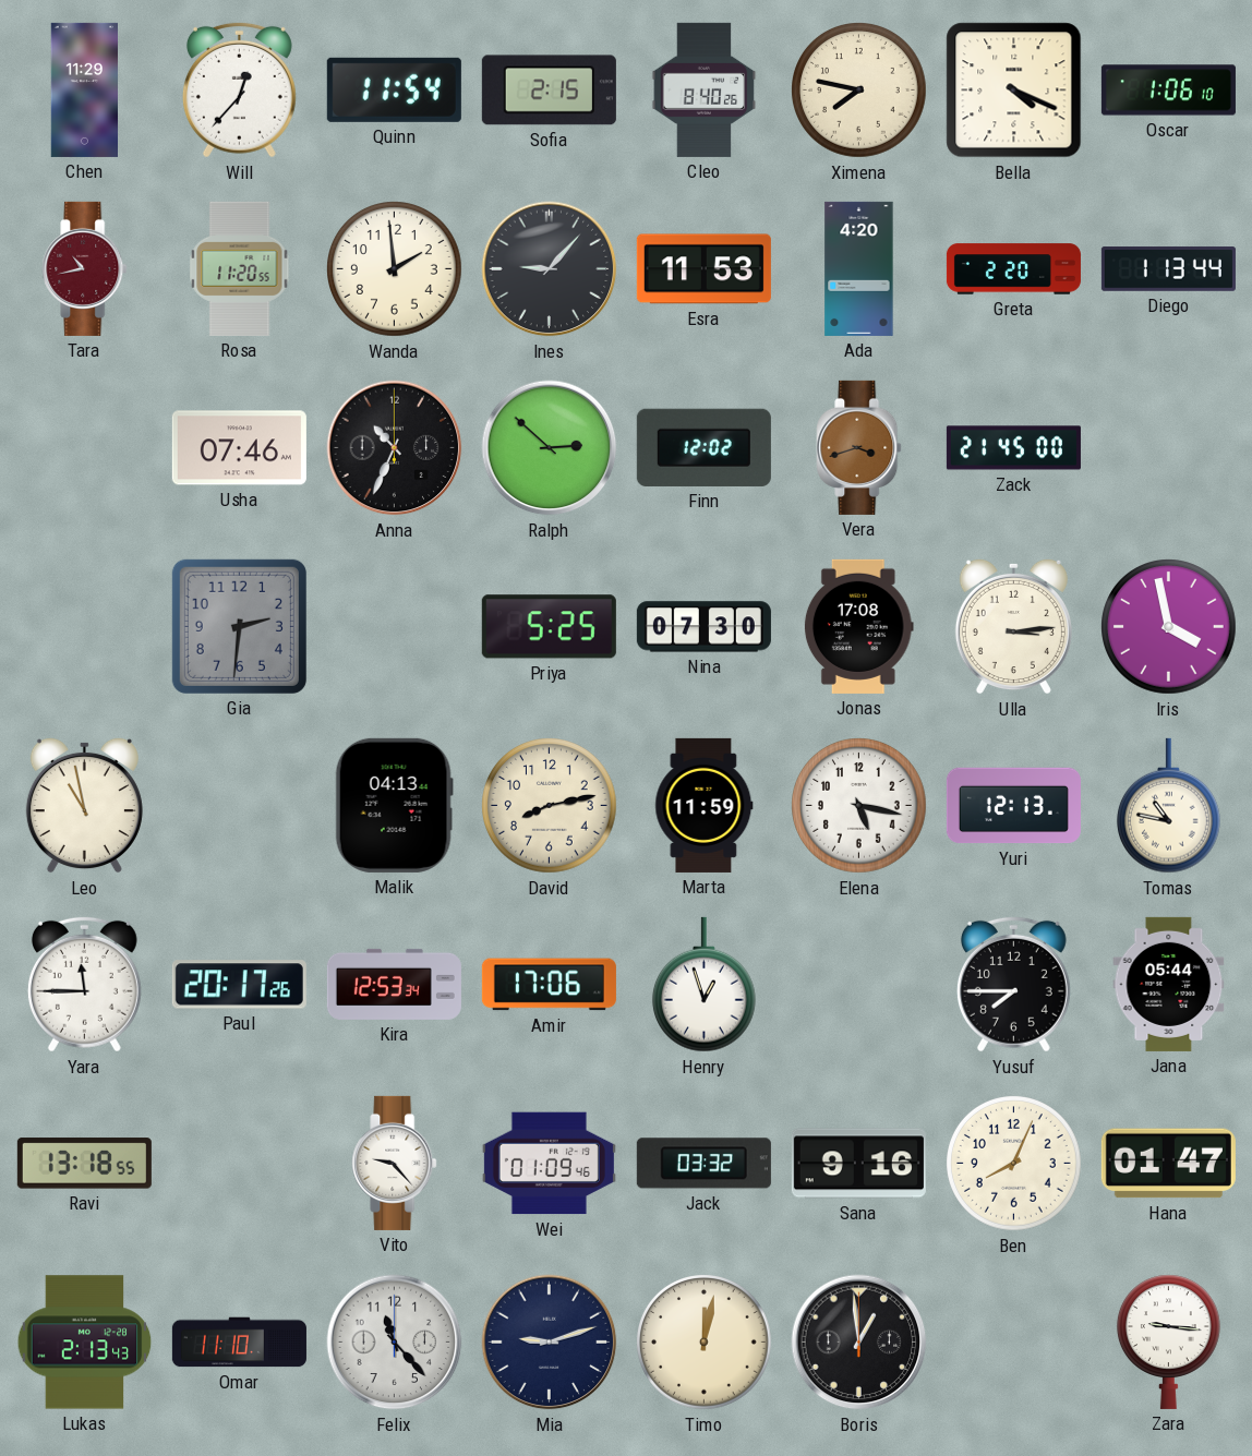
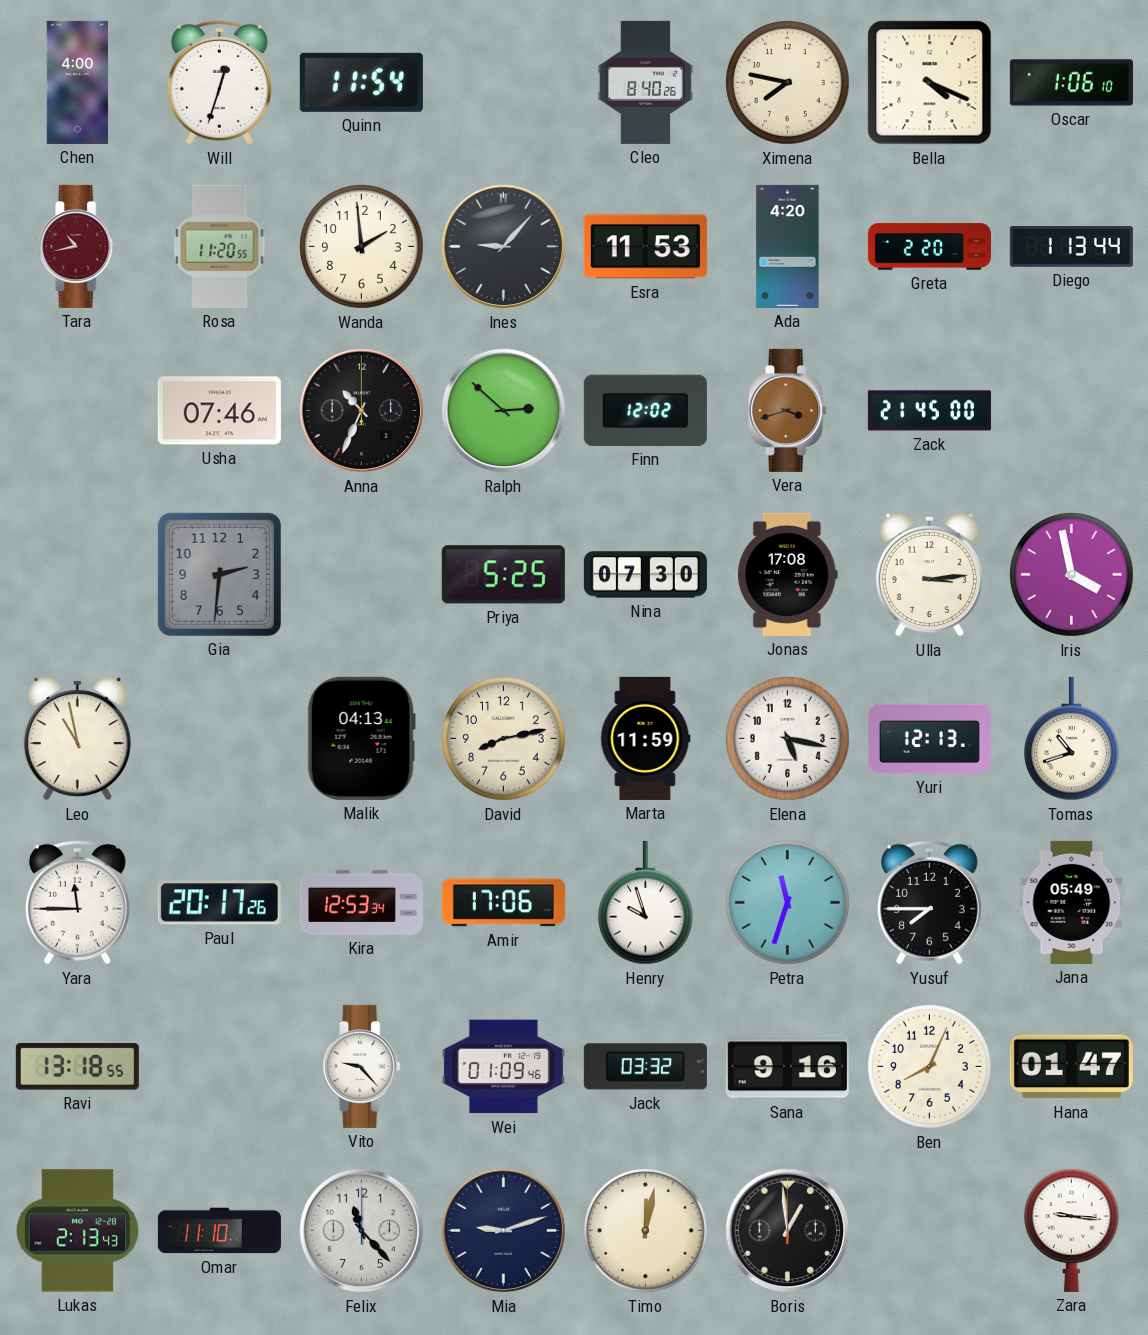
Chen: 11:29 -> 4:00
Will: 12:37 -> 12:33
Sofia: 2:15 -> none
Tomas: 10:47 -> 10:42
Henry: 12:57 -> 9:57
Petra: none -> 11:33
Jana: 05:44 -> 05:49
